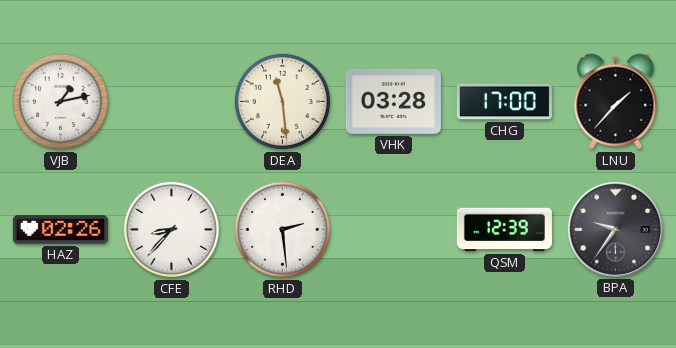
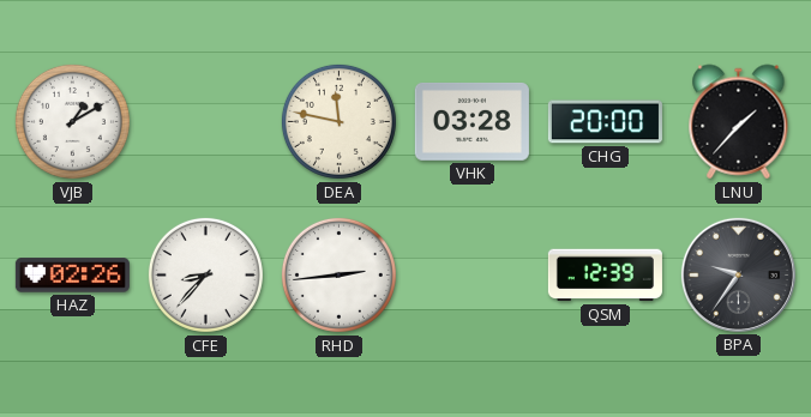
VJB: 1:13 -> 1:10
DEA: 11:29 -> 11:47
CHG: 17:00 -> 20:00
RHD: 2:29 -> 2:44
